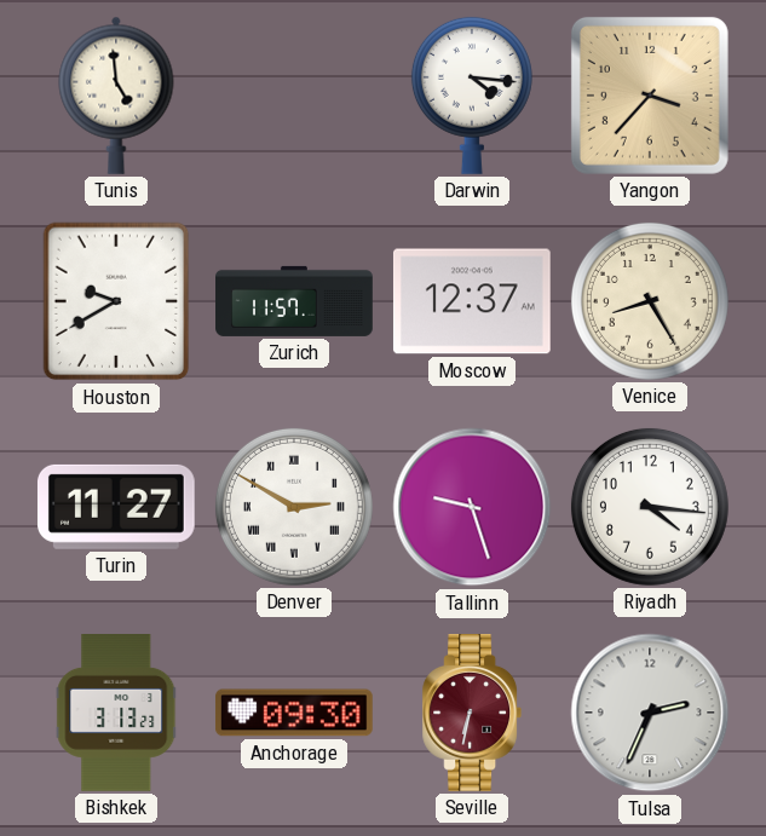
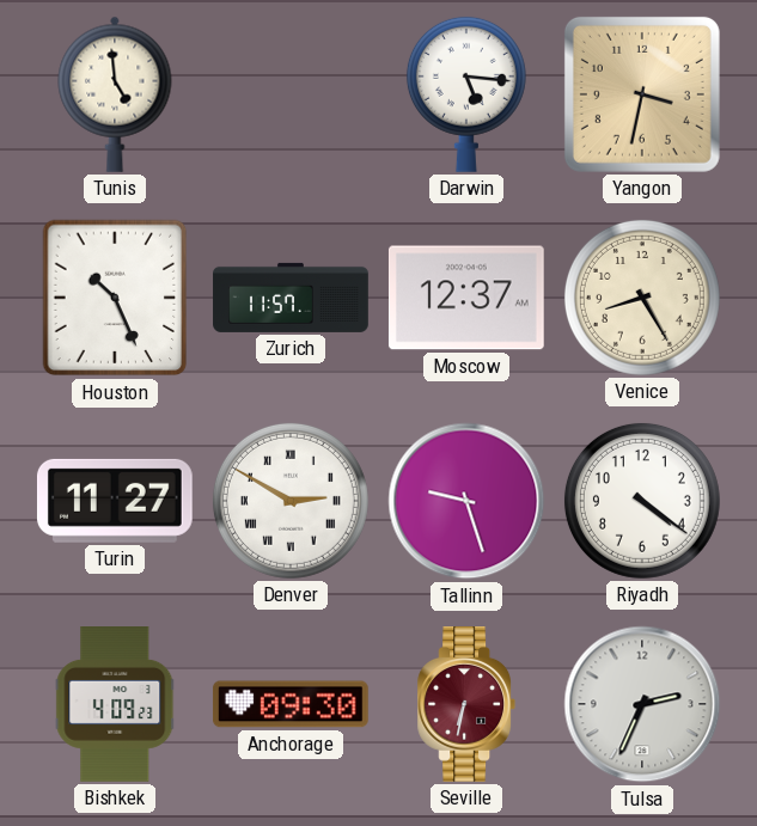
Darwin: 4:16 -> 5:16
Yangon: 3:37 -> 3:32
Houston: 9:40 -> 10:26
Riyadh: 4:16 -> 4:21
Bishkek: 3:13 -> 4:09
